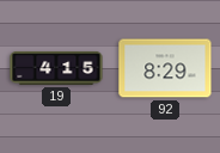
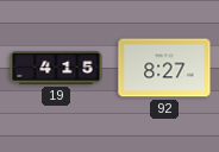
92: 8:29 -> 8:27
